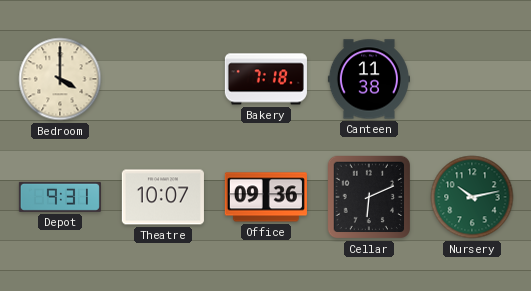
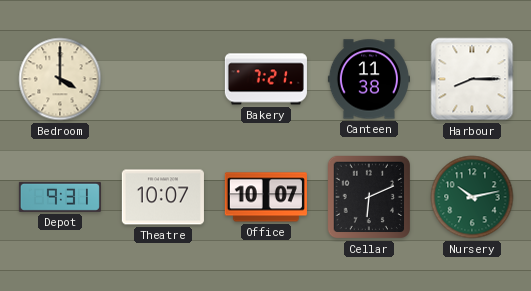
Bakery: 7:18 -> 7:21
Harbour: none -> 8:15
Office: 09:36 -> 10:07
